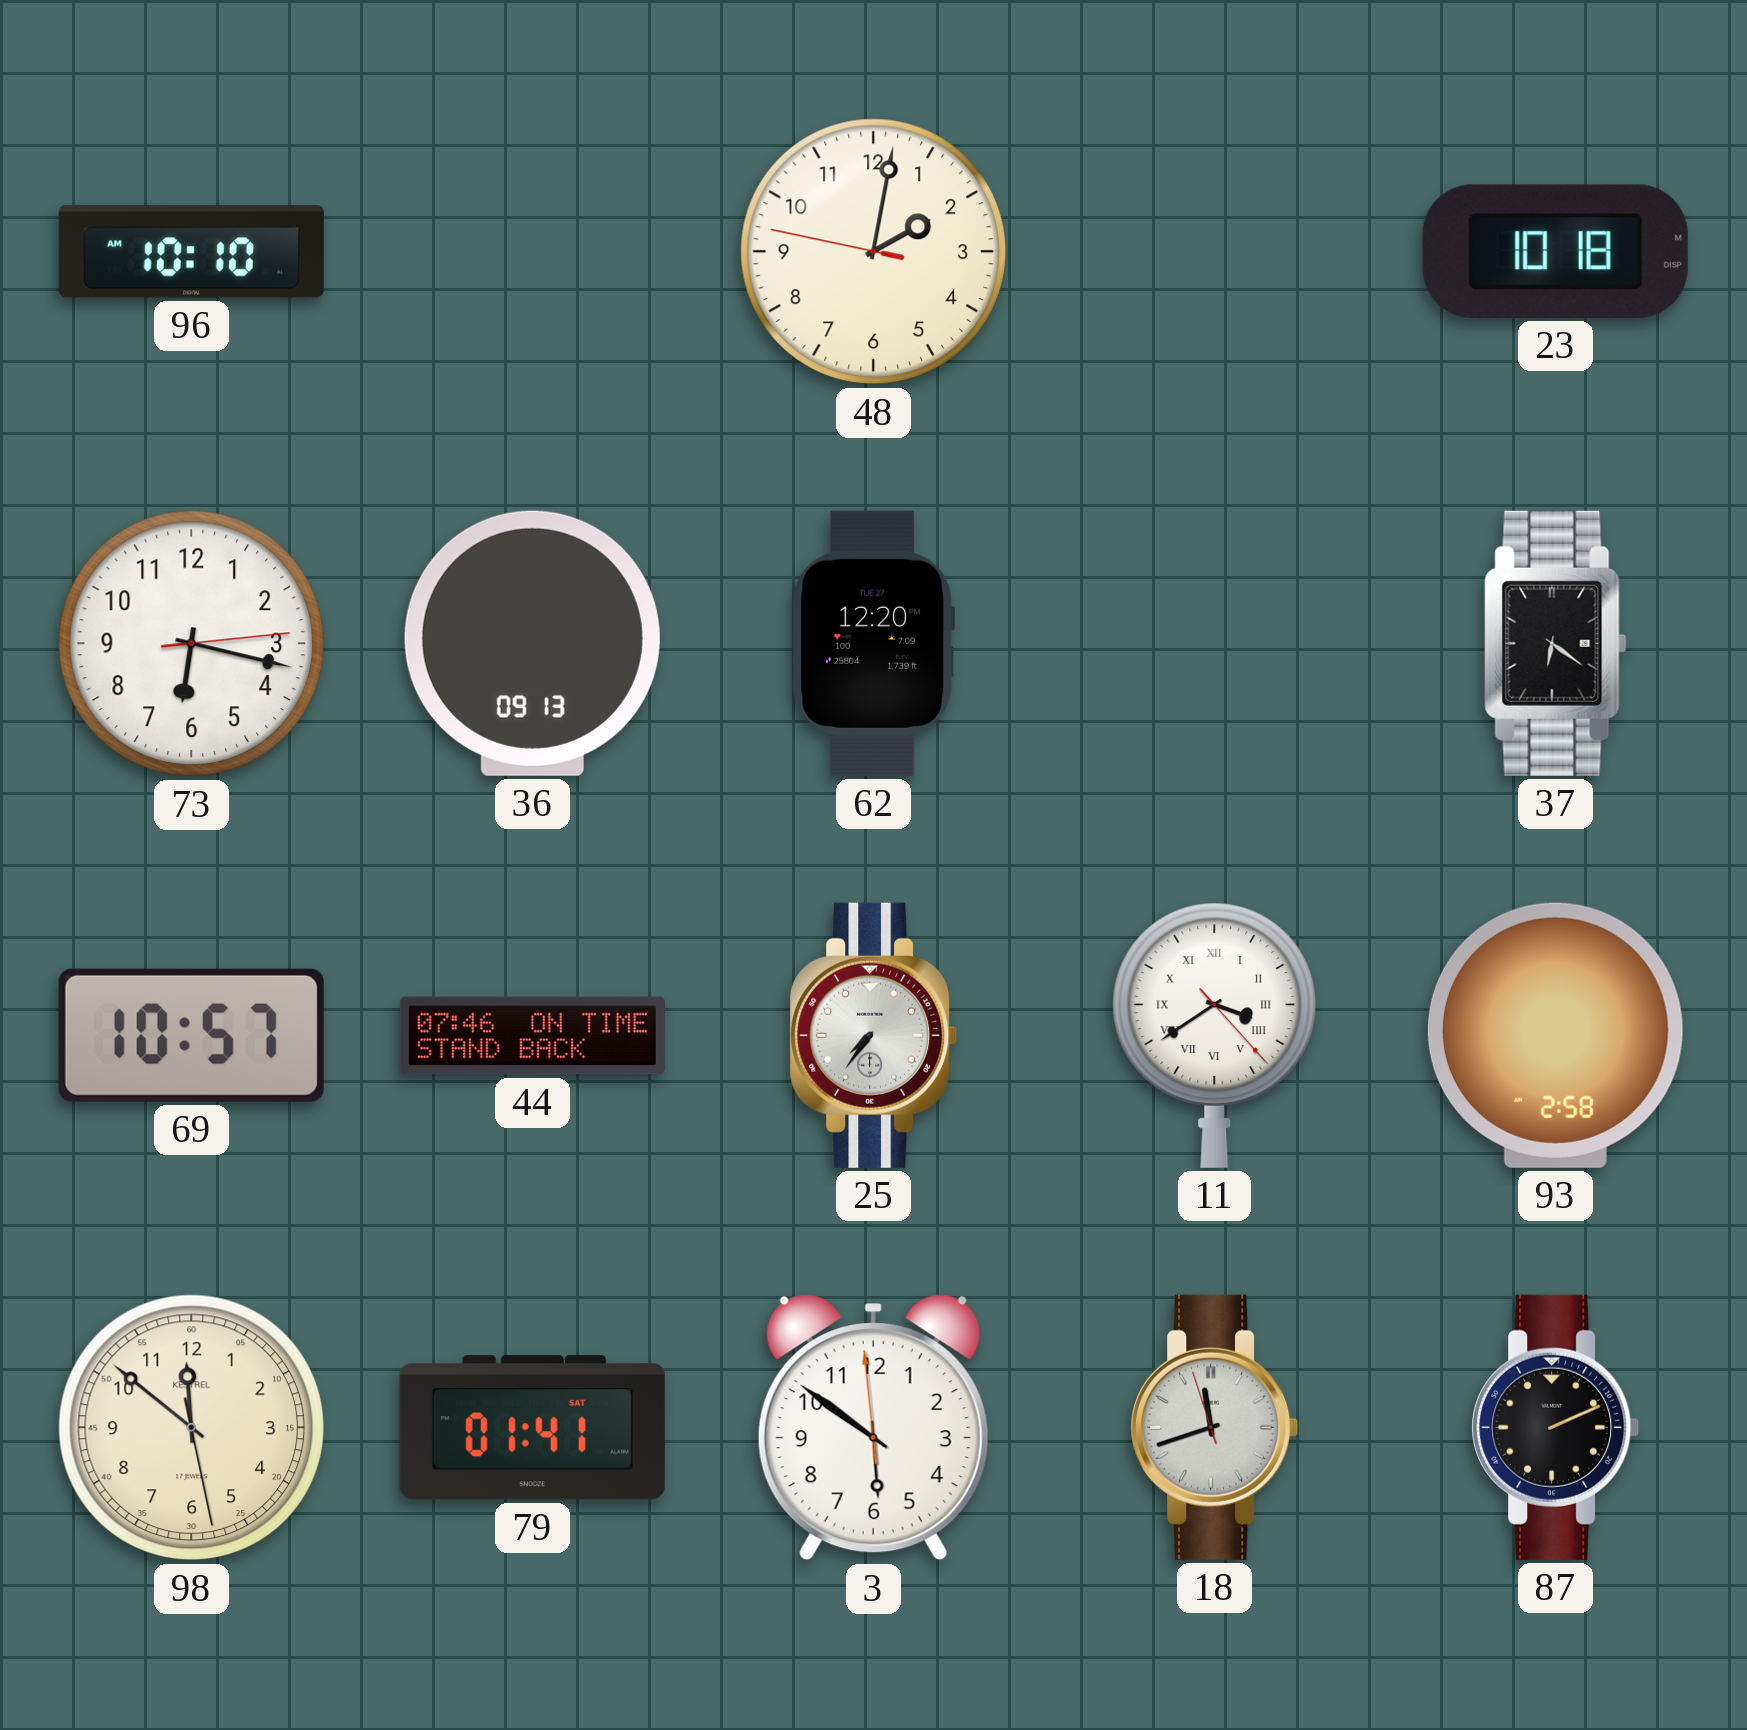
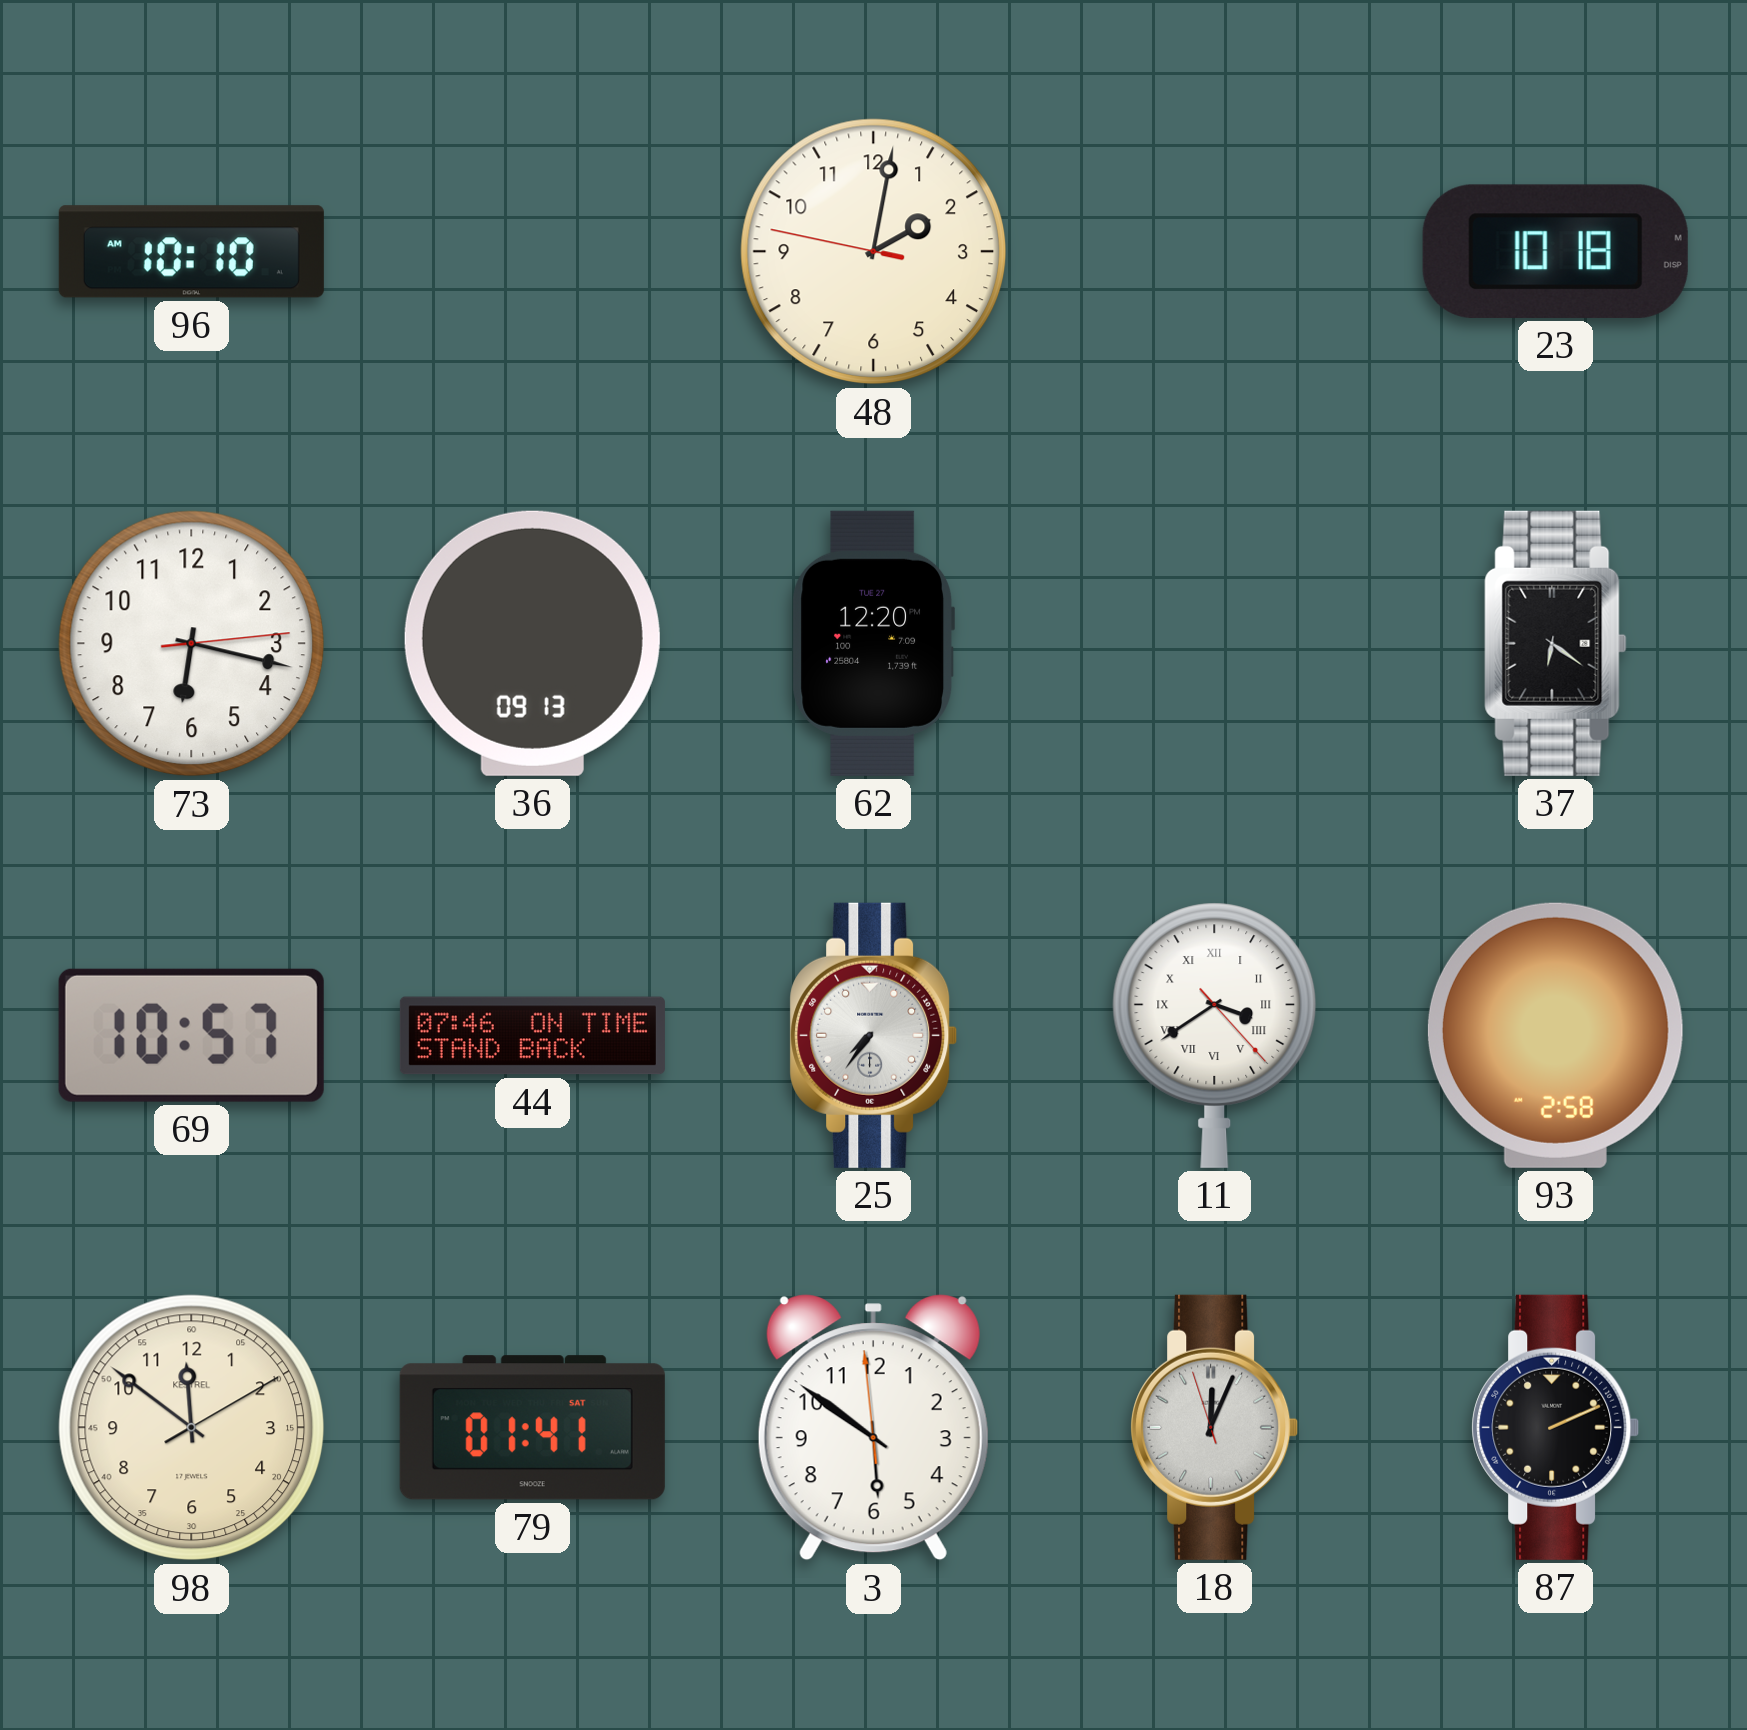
98: 11:51:28 -> 11:51:10
18: 11:41 -> 12:03
